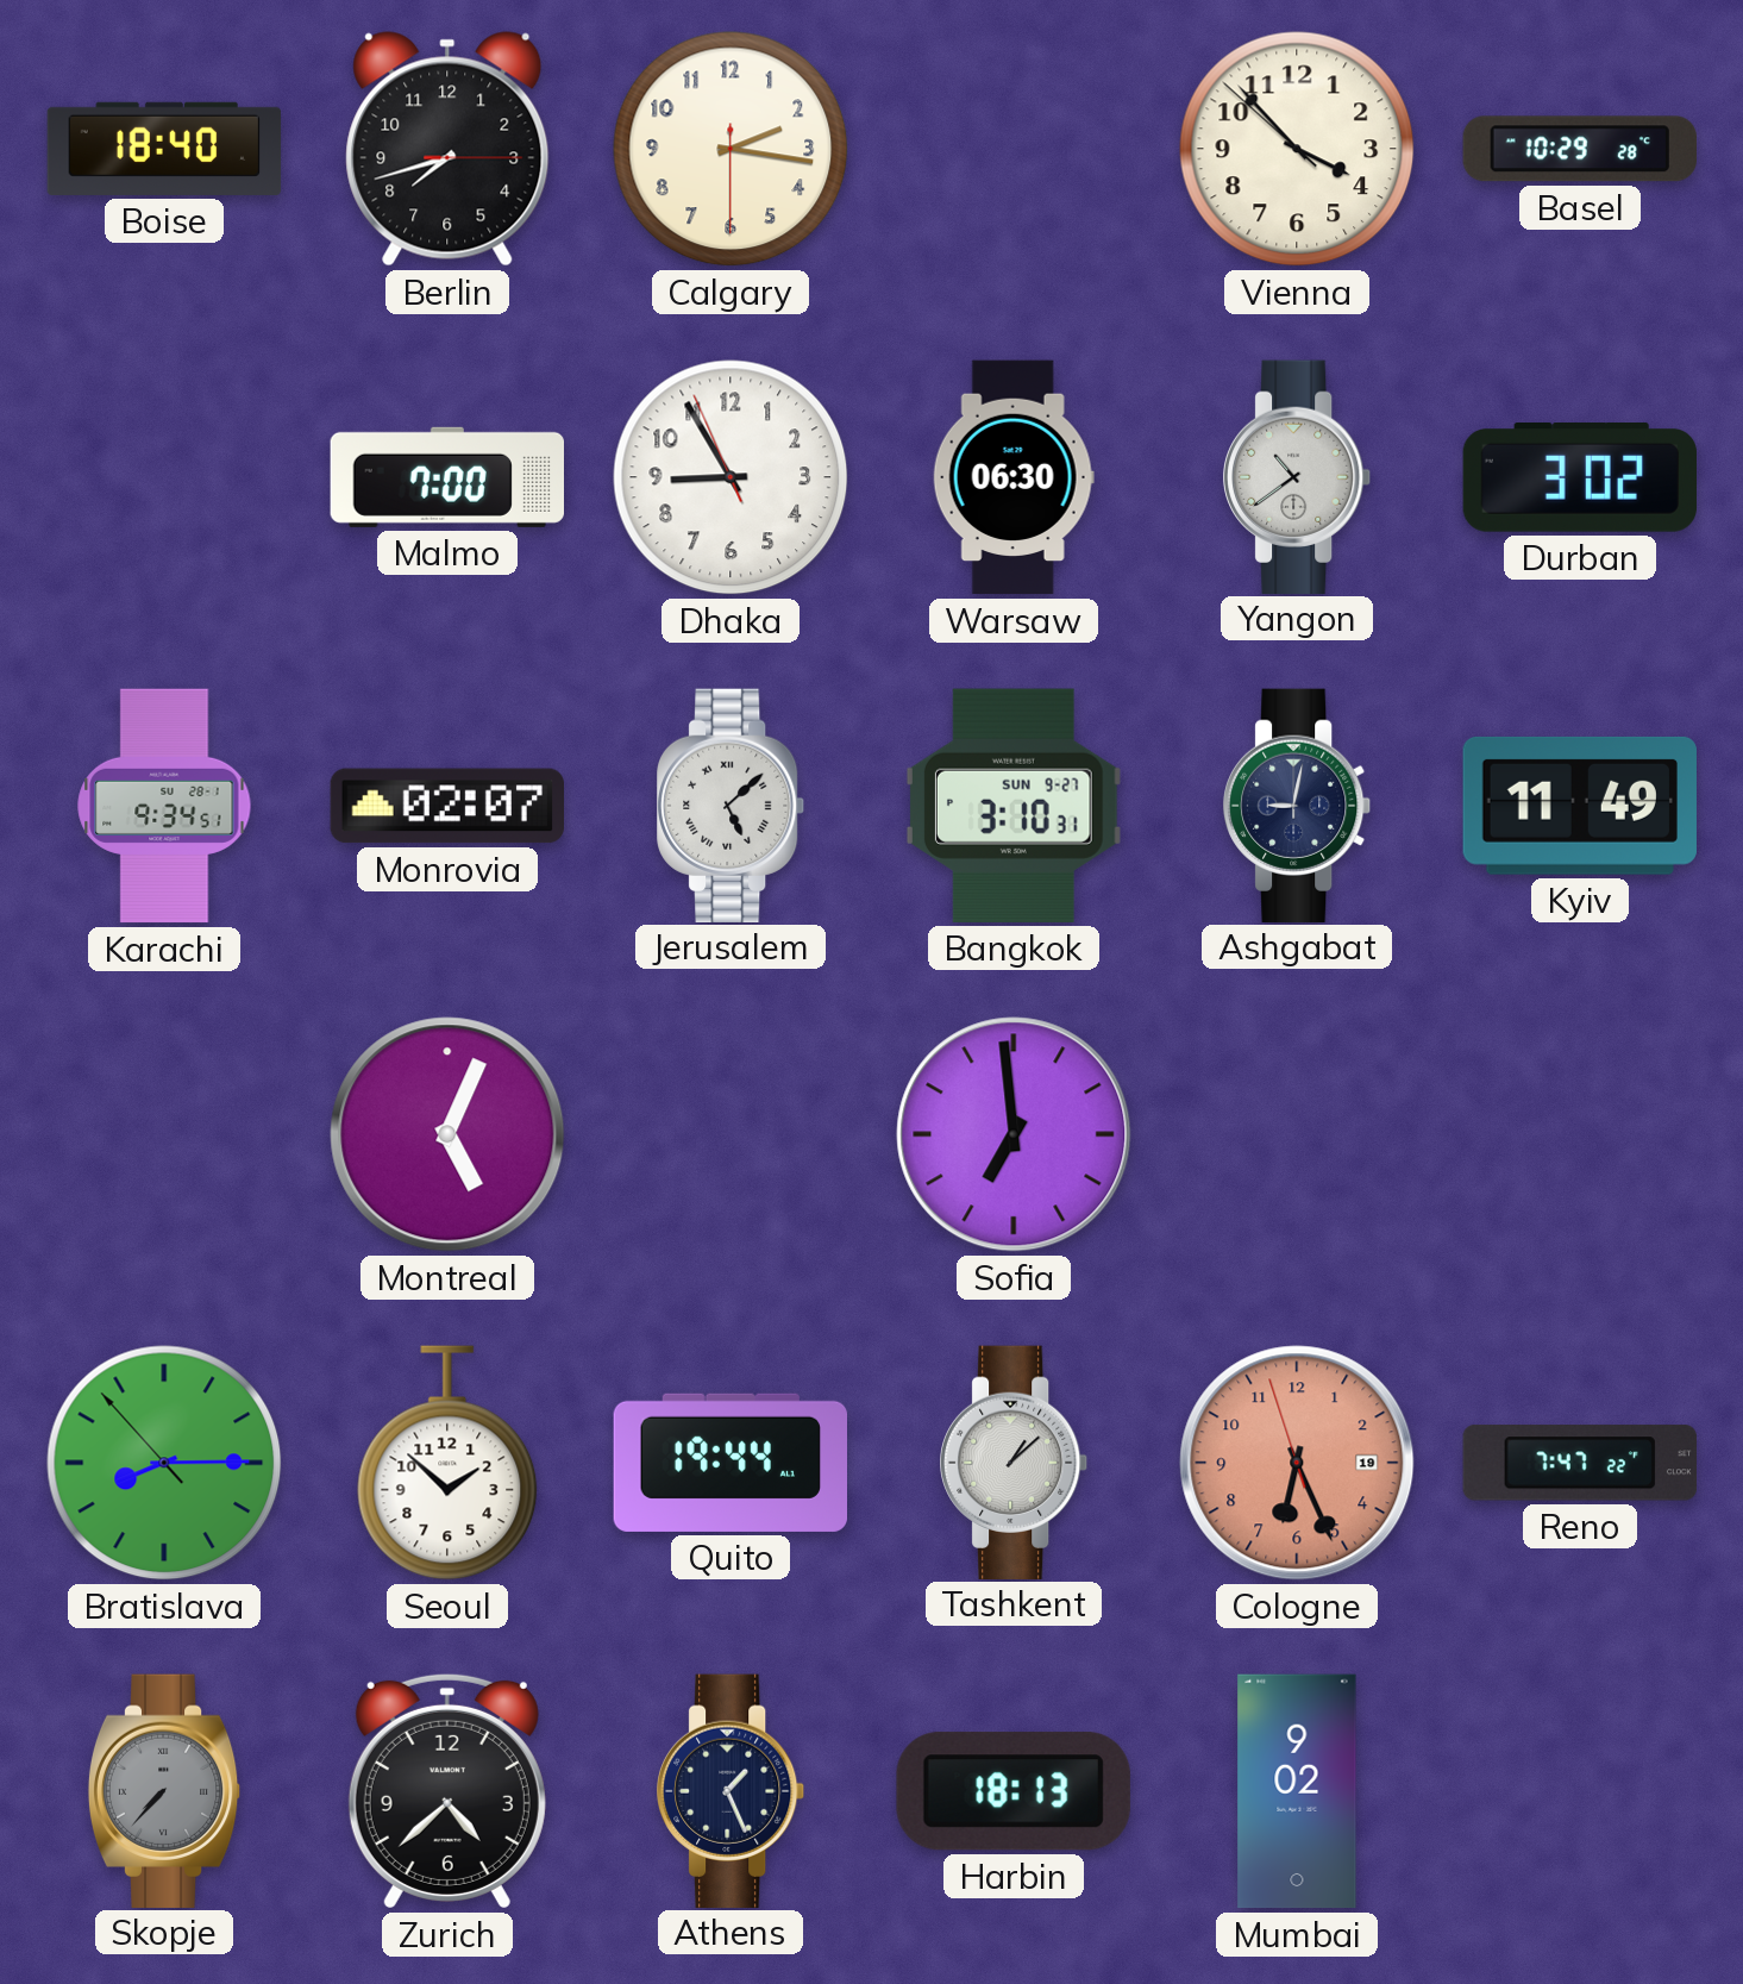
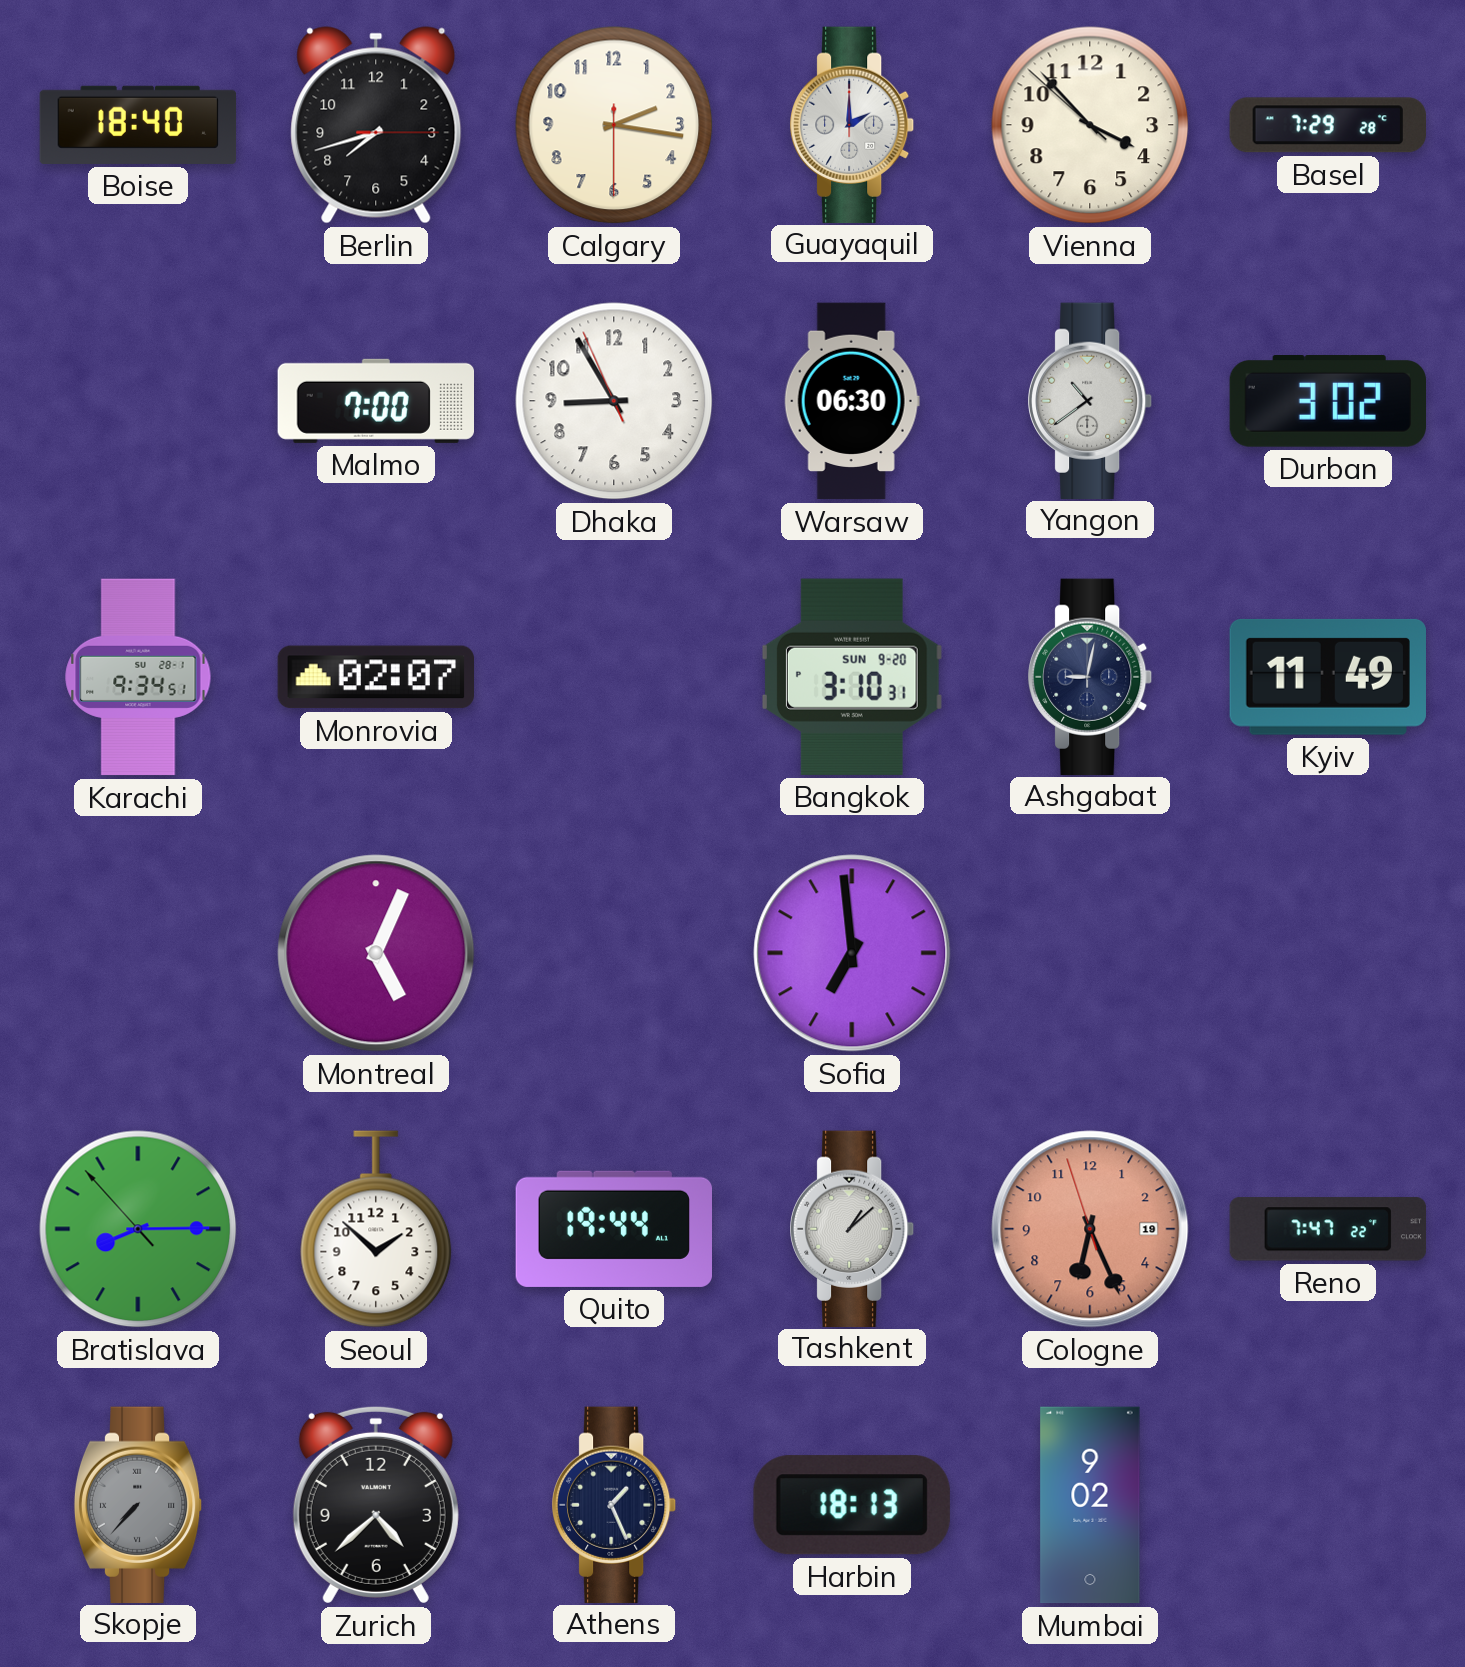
Guayaquil: none -> 2:00
Basel: 10:29 -> 7:29
Jerusalem: 5:08 -> none
Bangkok date: SUN 9-27 -> SUN 9-20
